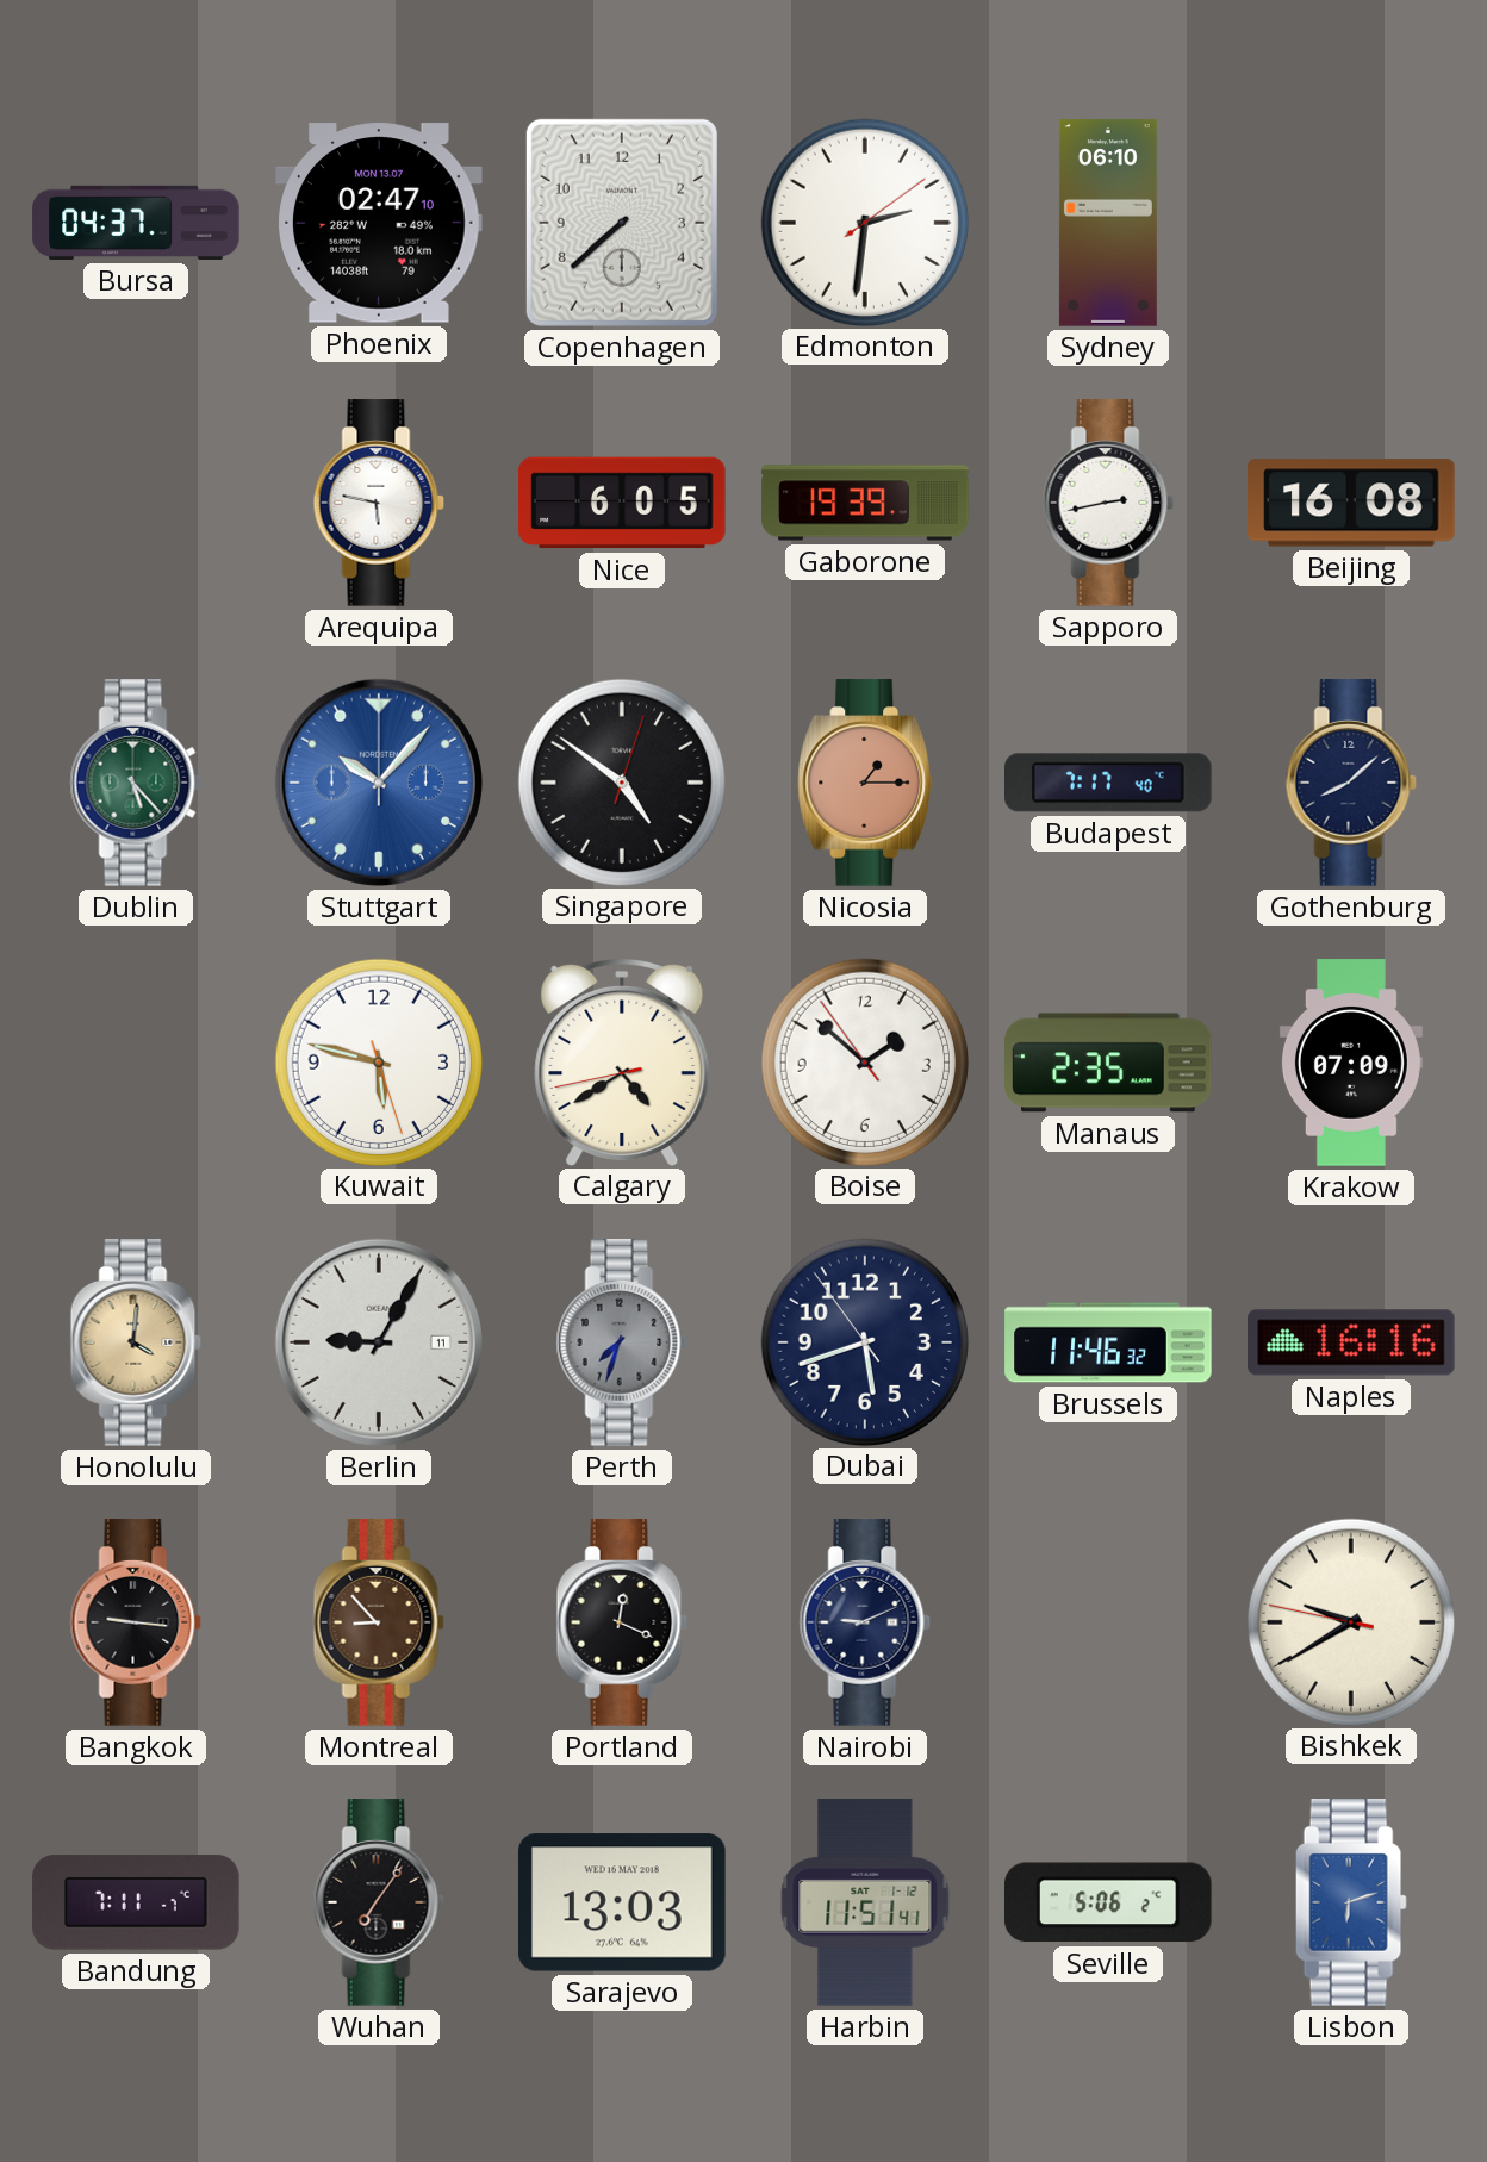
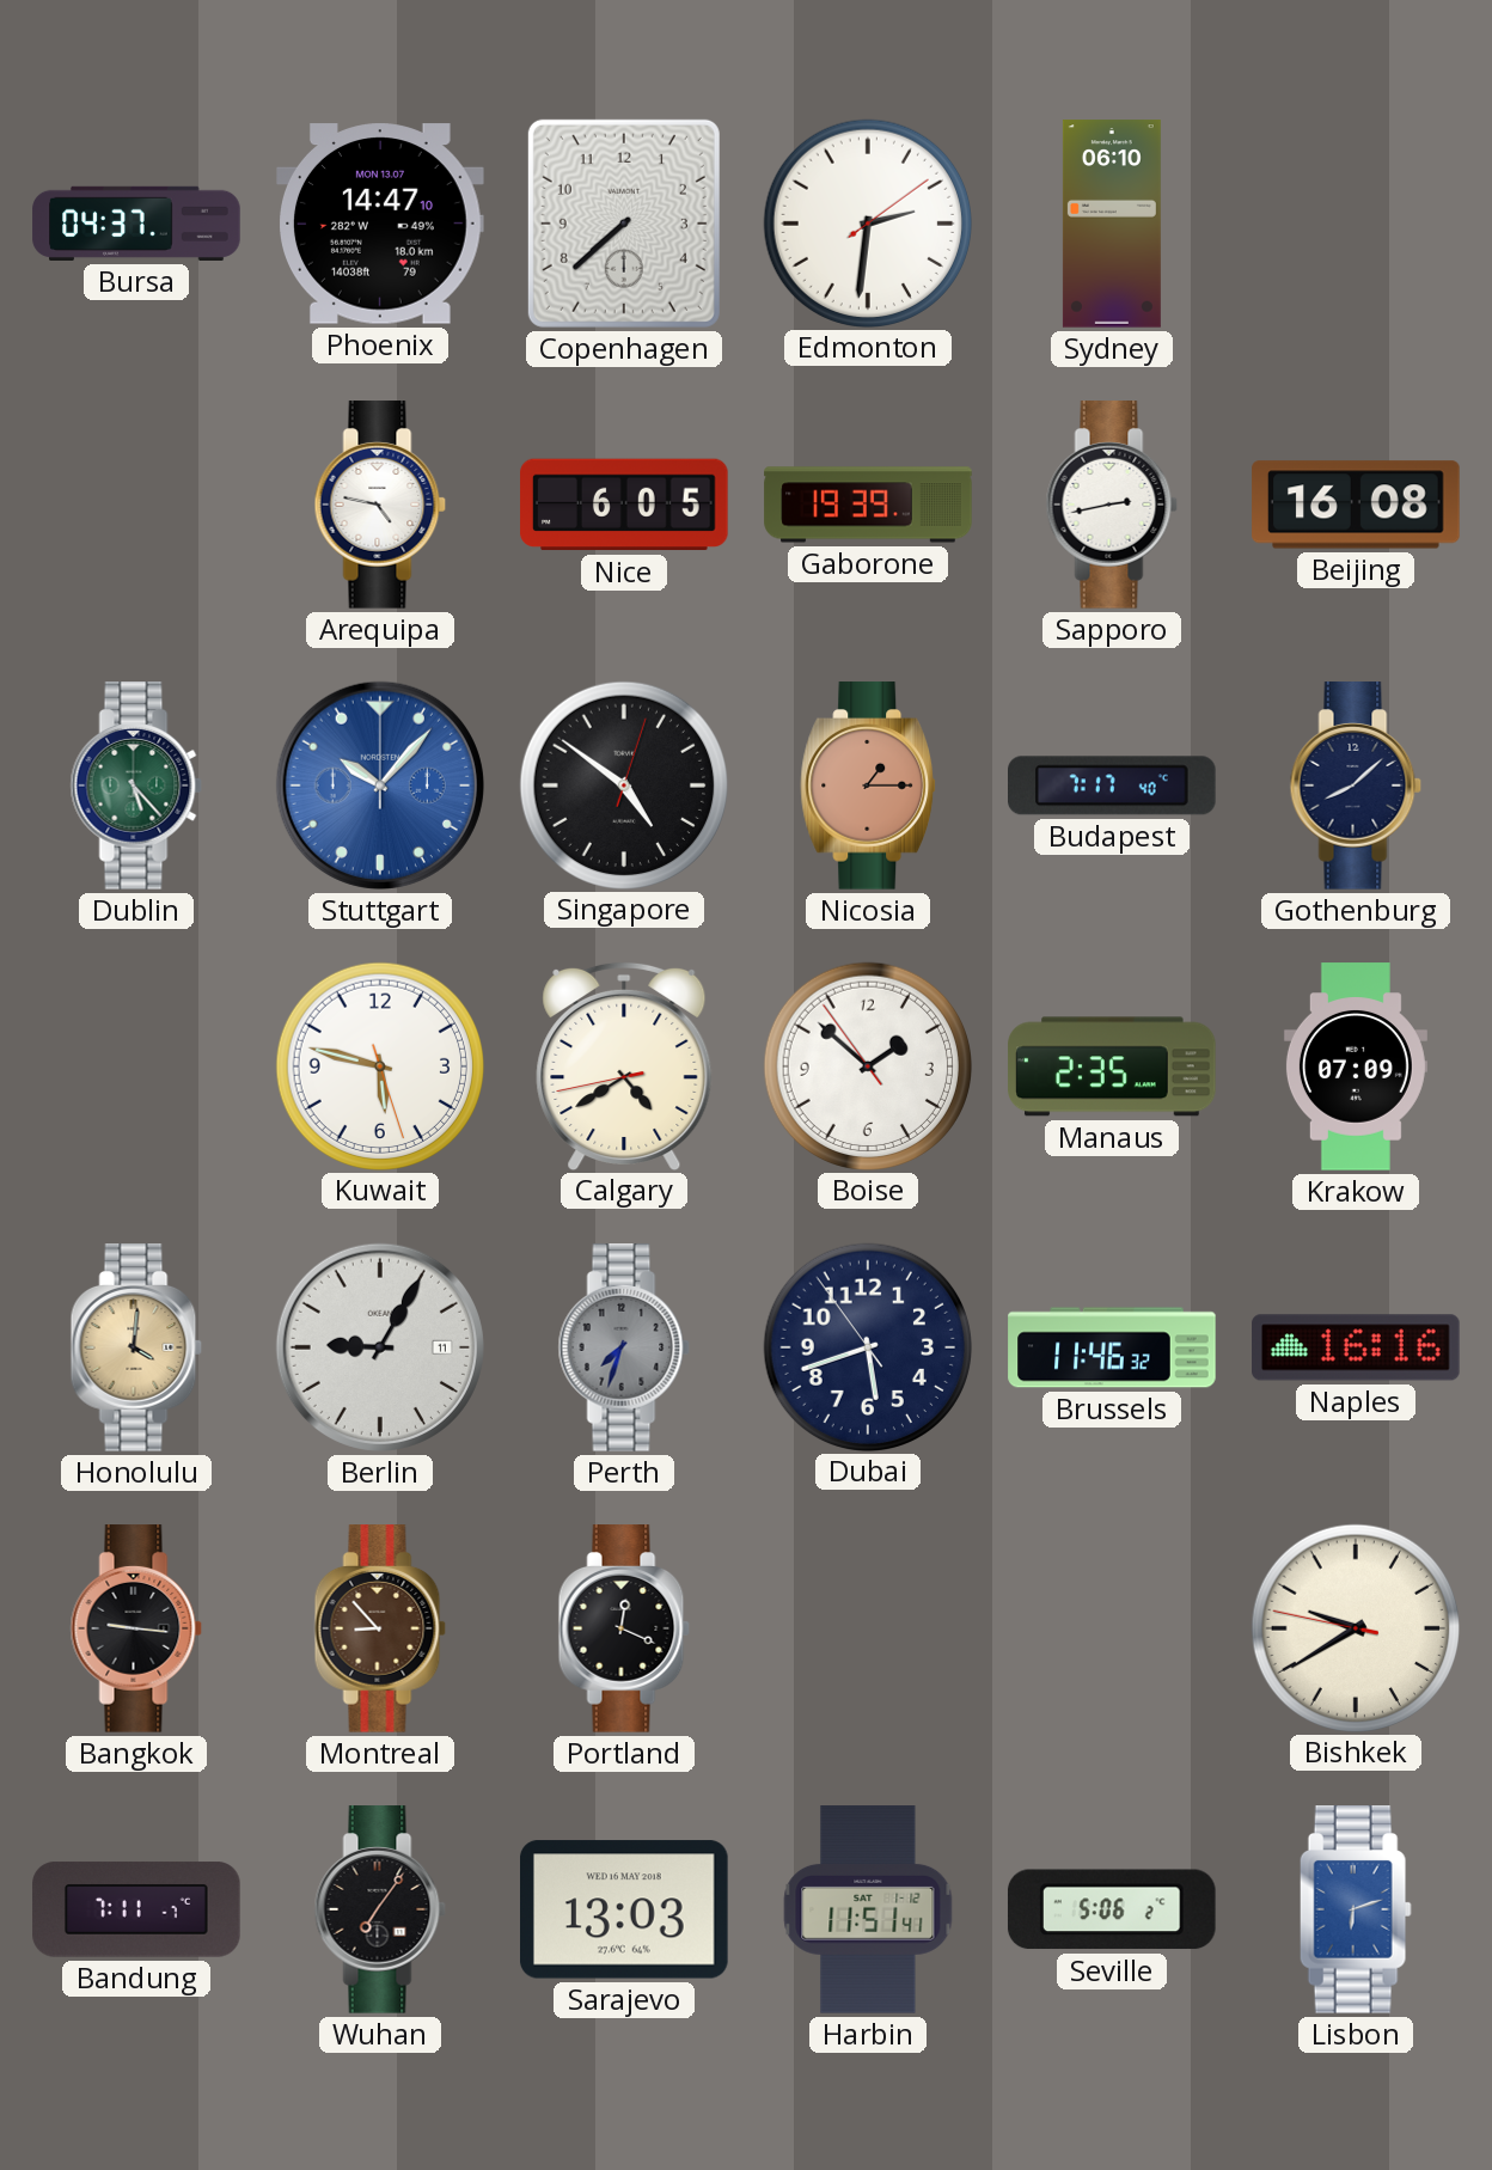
Phoenix: 02:47 -> 14:47
Arequipa: 5:47 -> 4:47
Nairobi: 9:11 -> none
